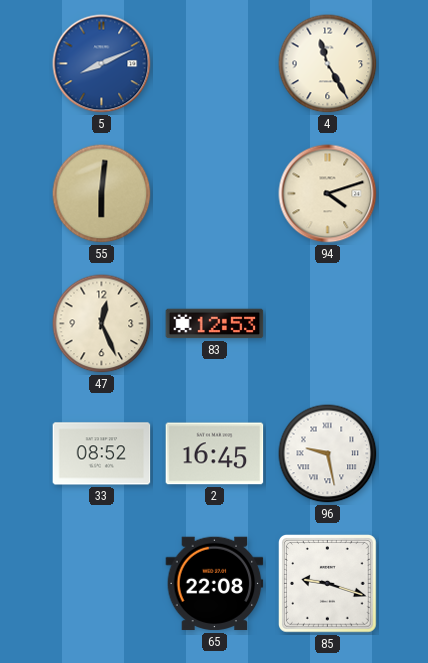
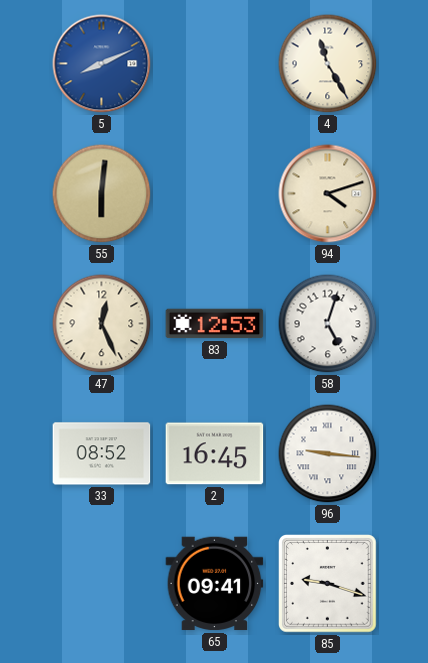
58: none -> 5:03
96: 9:28 -> 9:16
65: 22:08 -> 09:41
